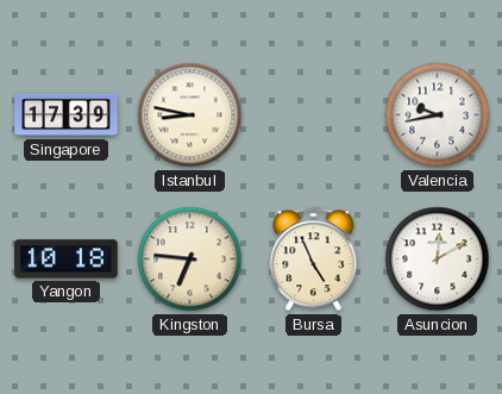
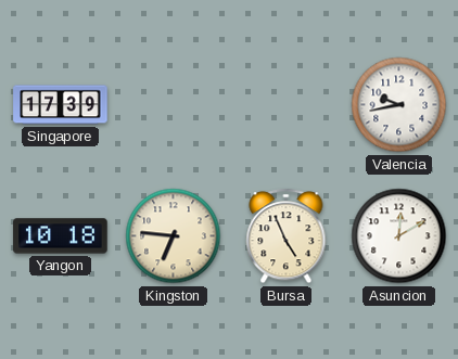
Istanbul: 8:47 -> none
